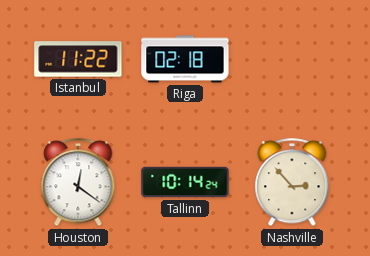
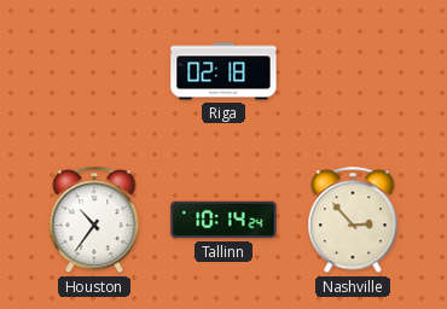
Istanbul: 11:22 -> none
Houston: 12:21 -> 10:36
